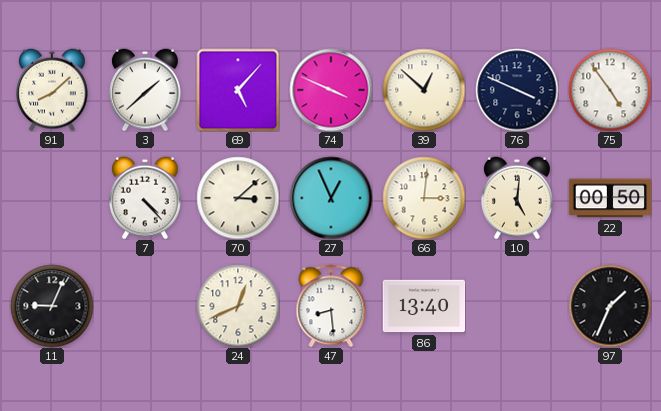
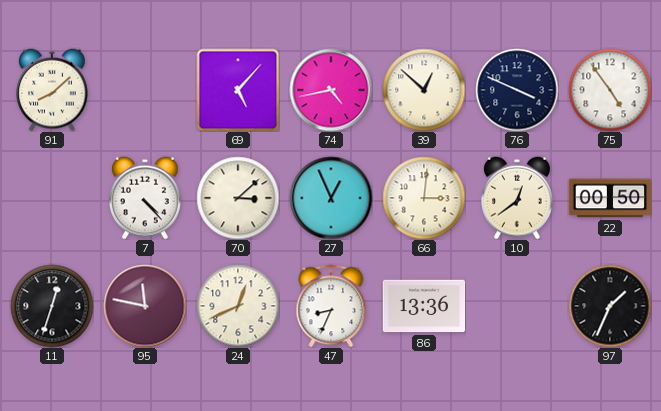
3: 1:38 -> none
74: 3:49 -> 4:43
10: 5:01 -> 12:39
11: 9:04 -> 12:33
95: none -> 11:47
47: 8:29 -> 8:34
86: 13:40 -> 13:36
